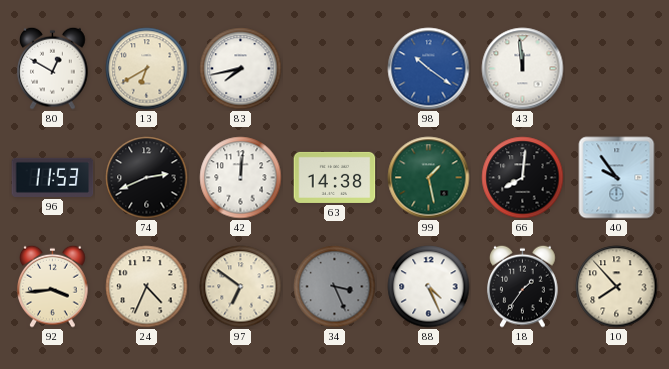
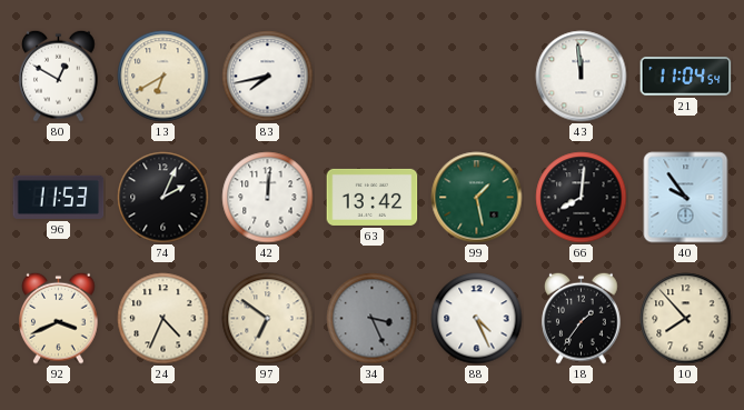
98: 10:21 -> none
21: none -> 11:04
74: 2:41 -> 2:04
63: 14:38 -> 13:42
92: 3:44 -> 3:41
